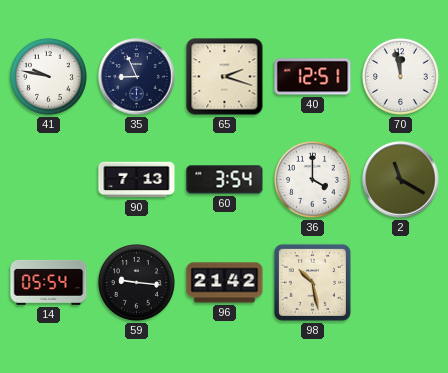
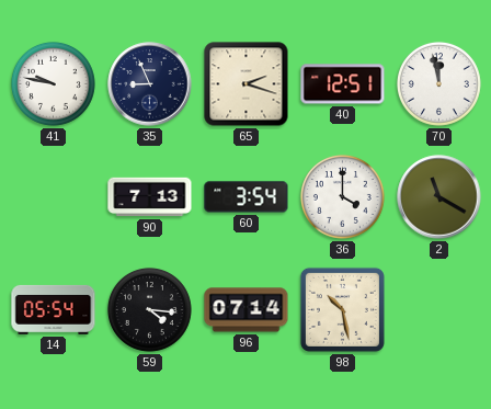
59: 9:16 -> 4:16
96: 21:42 -> 07:14
